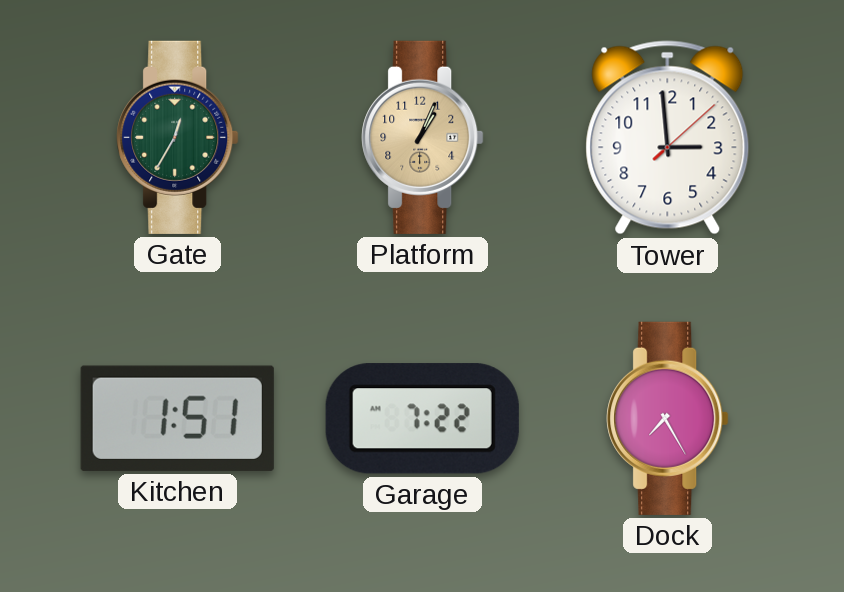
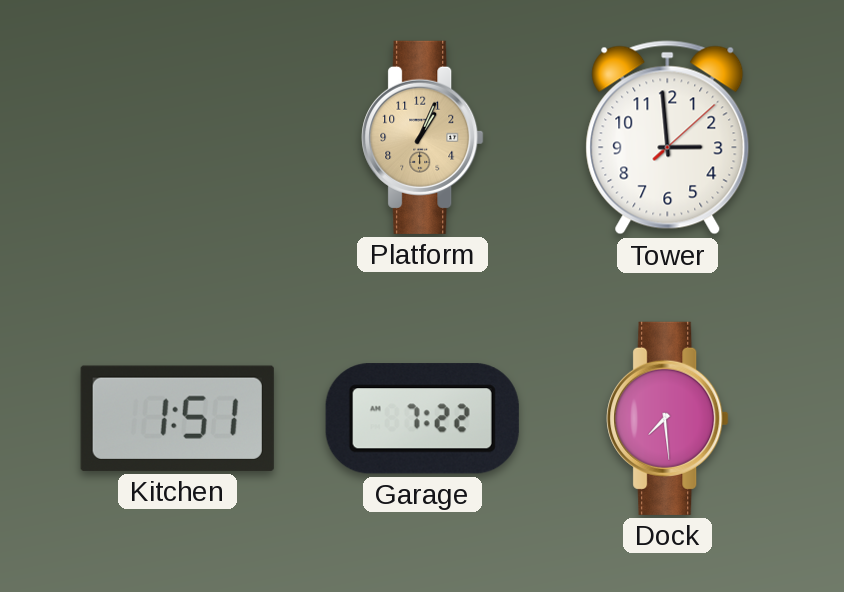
Gate: 12:35 -> none
Dock: 7:25 -> 7:29
